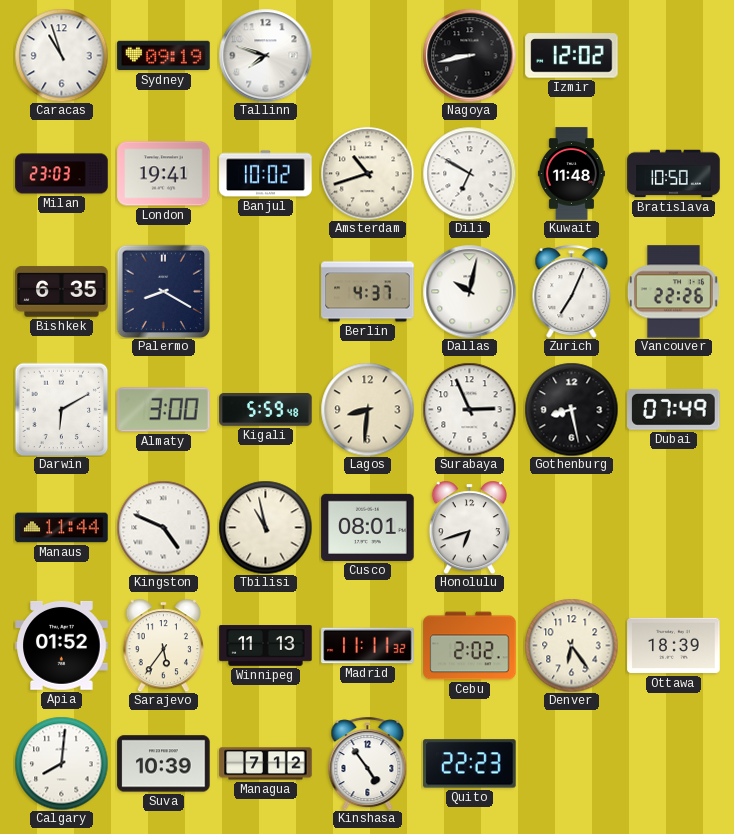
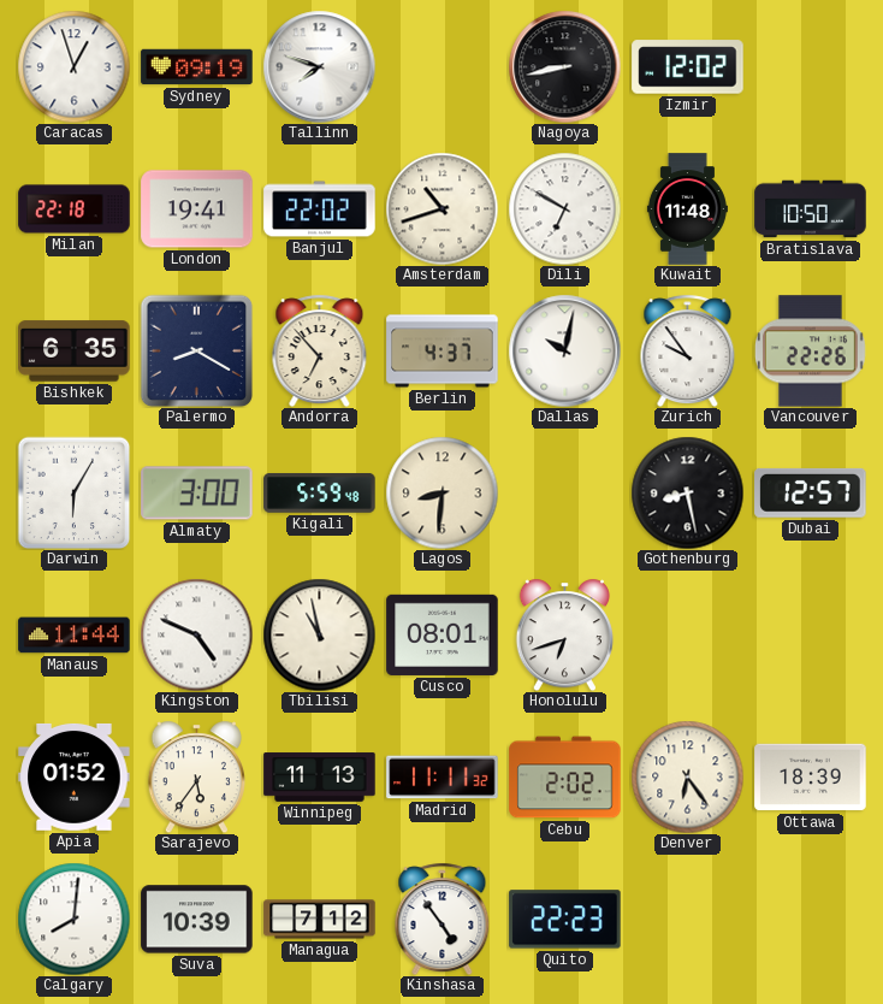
Caracas: 10:57 -> 12:57
Milan: 23:03 -> 22:18
Banjul: 10:02 -> 22:02
Andorra: none -> 6:53
Zurich: 7:04 -> 9:54
Darwin: 6:10 -> 6:05
Surabaya: 2:56 -> none
Dubai: 07:49 -> 12:57
